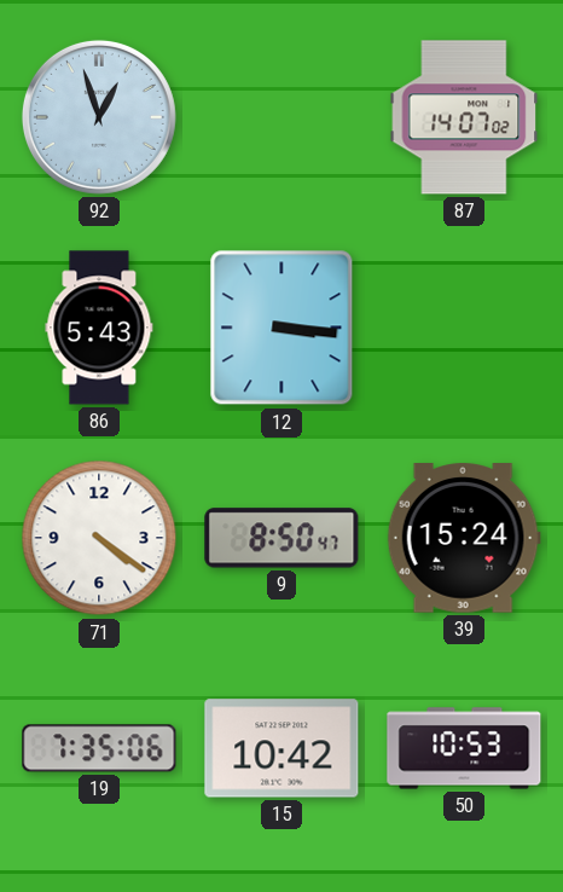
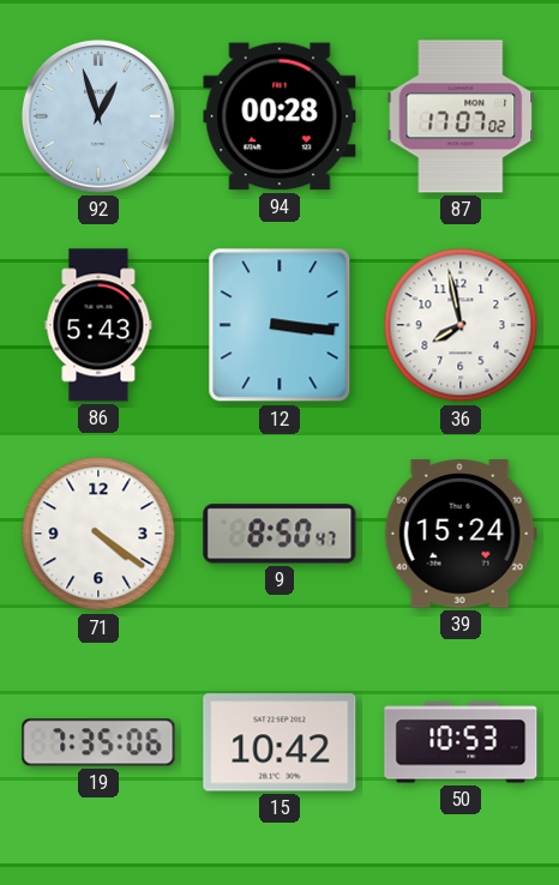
94: none -> 00:28
87: 14:07 -> 17:07
36: none -> 7:58
